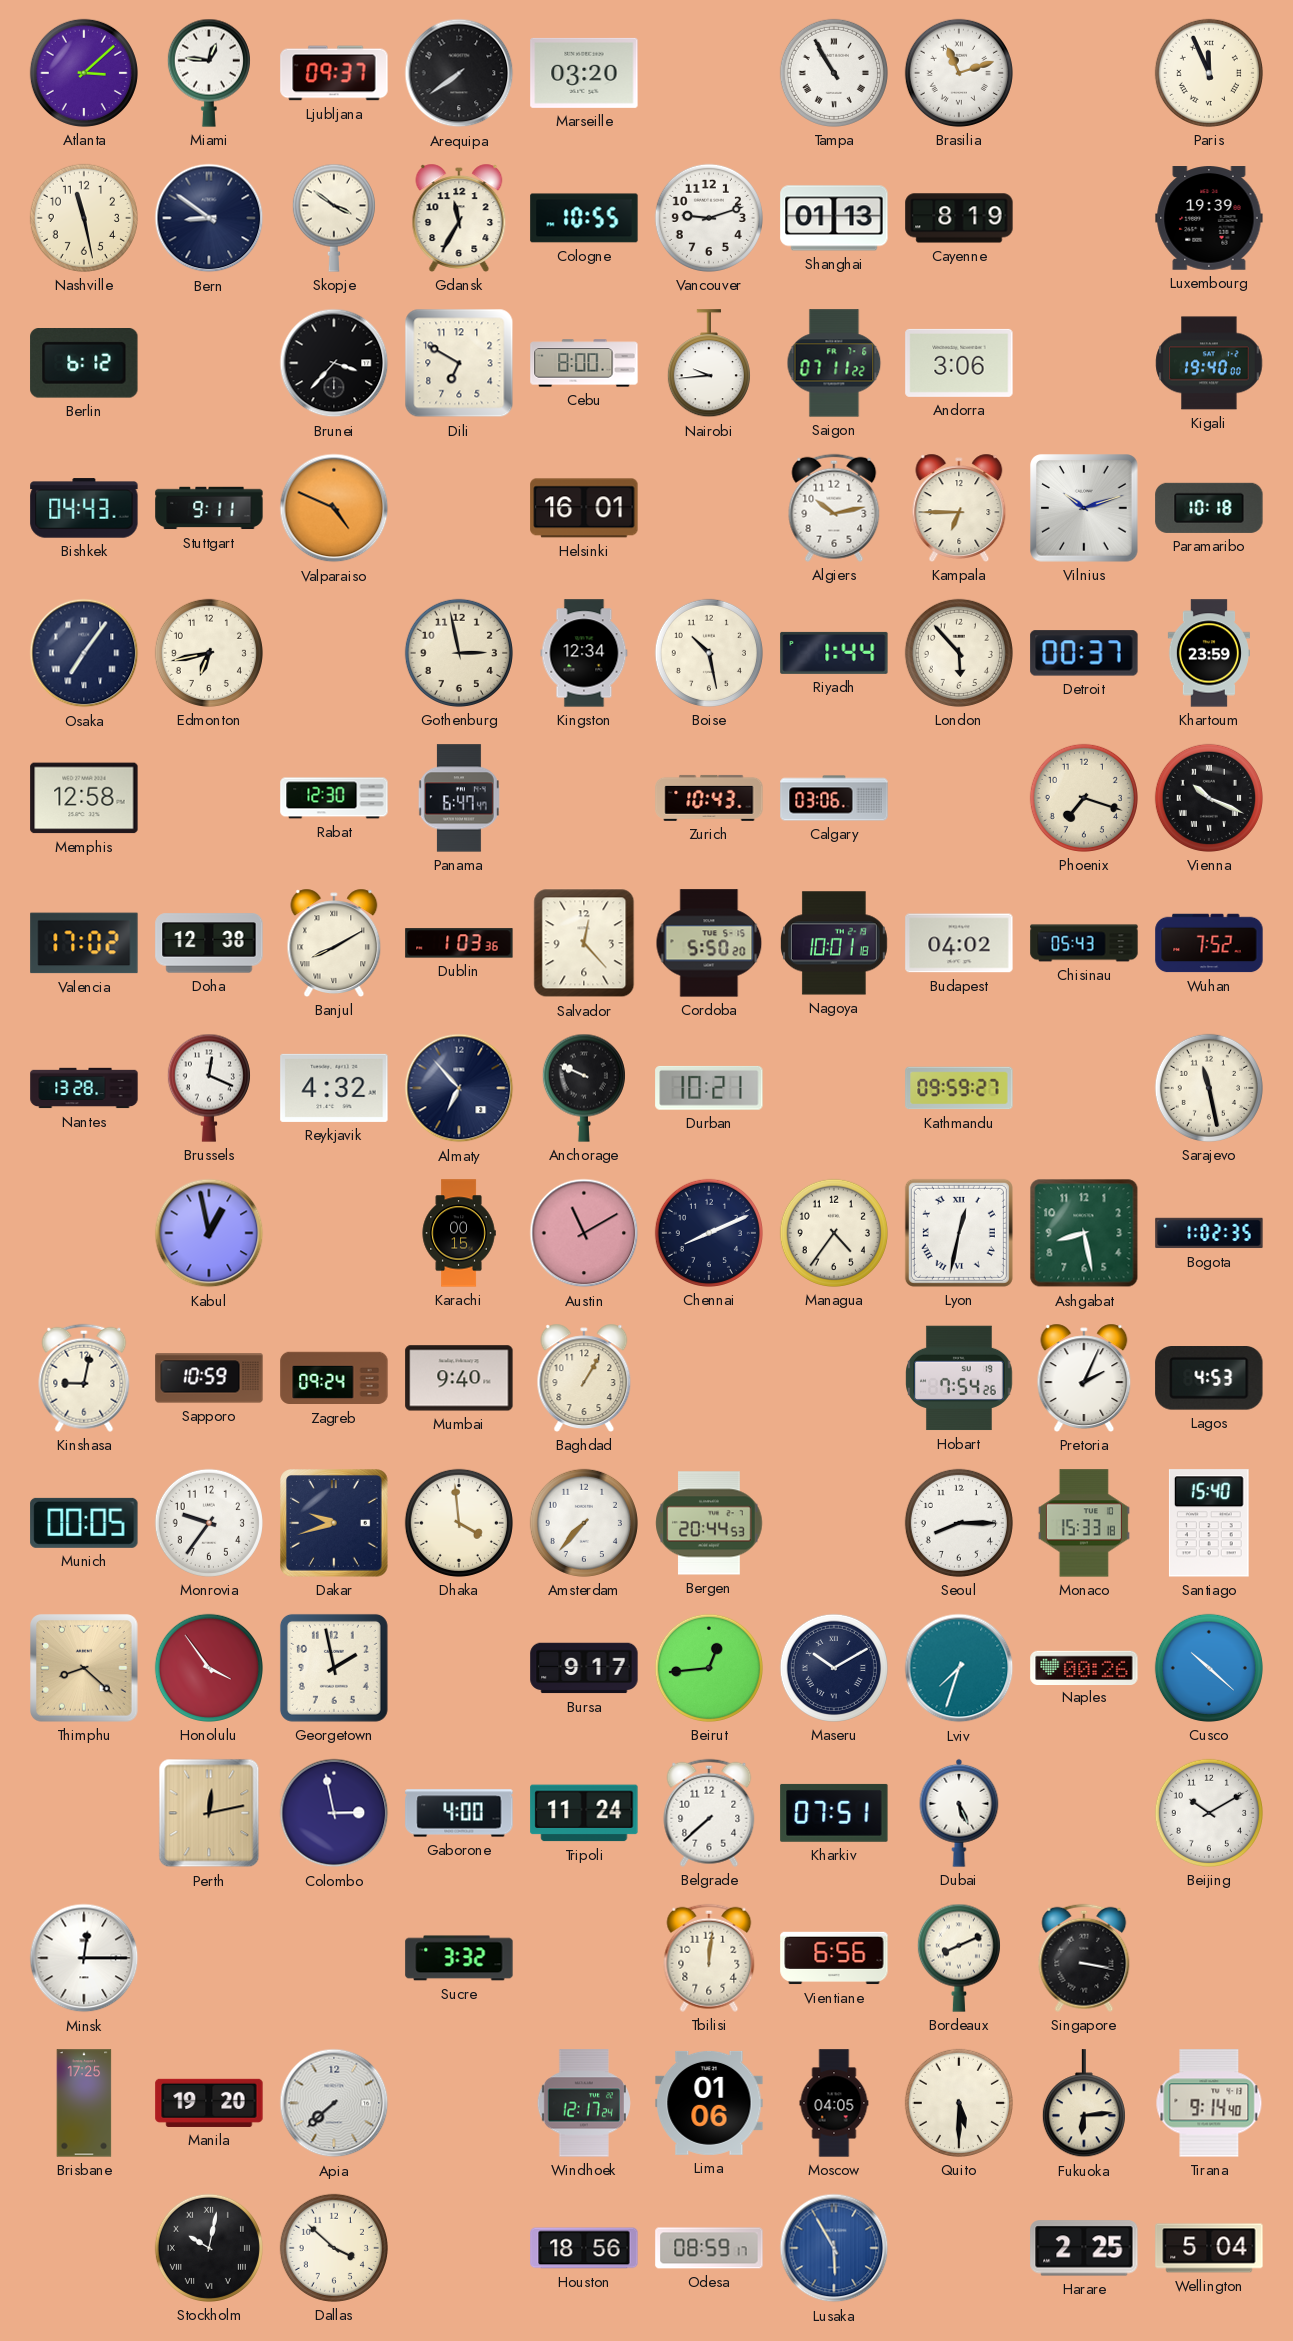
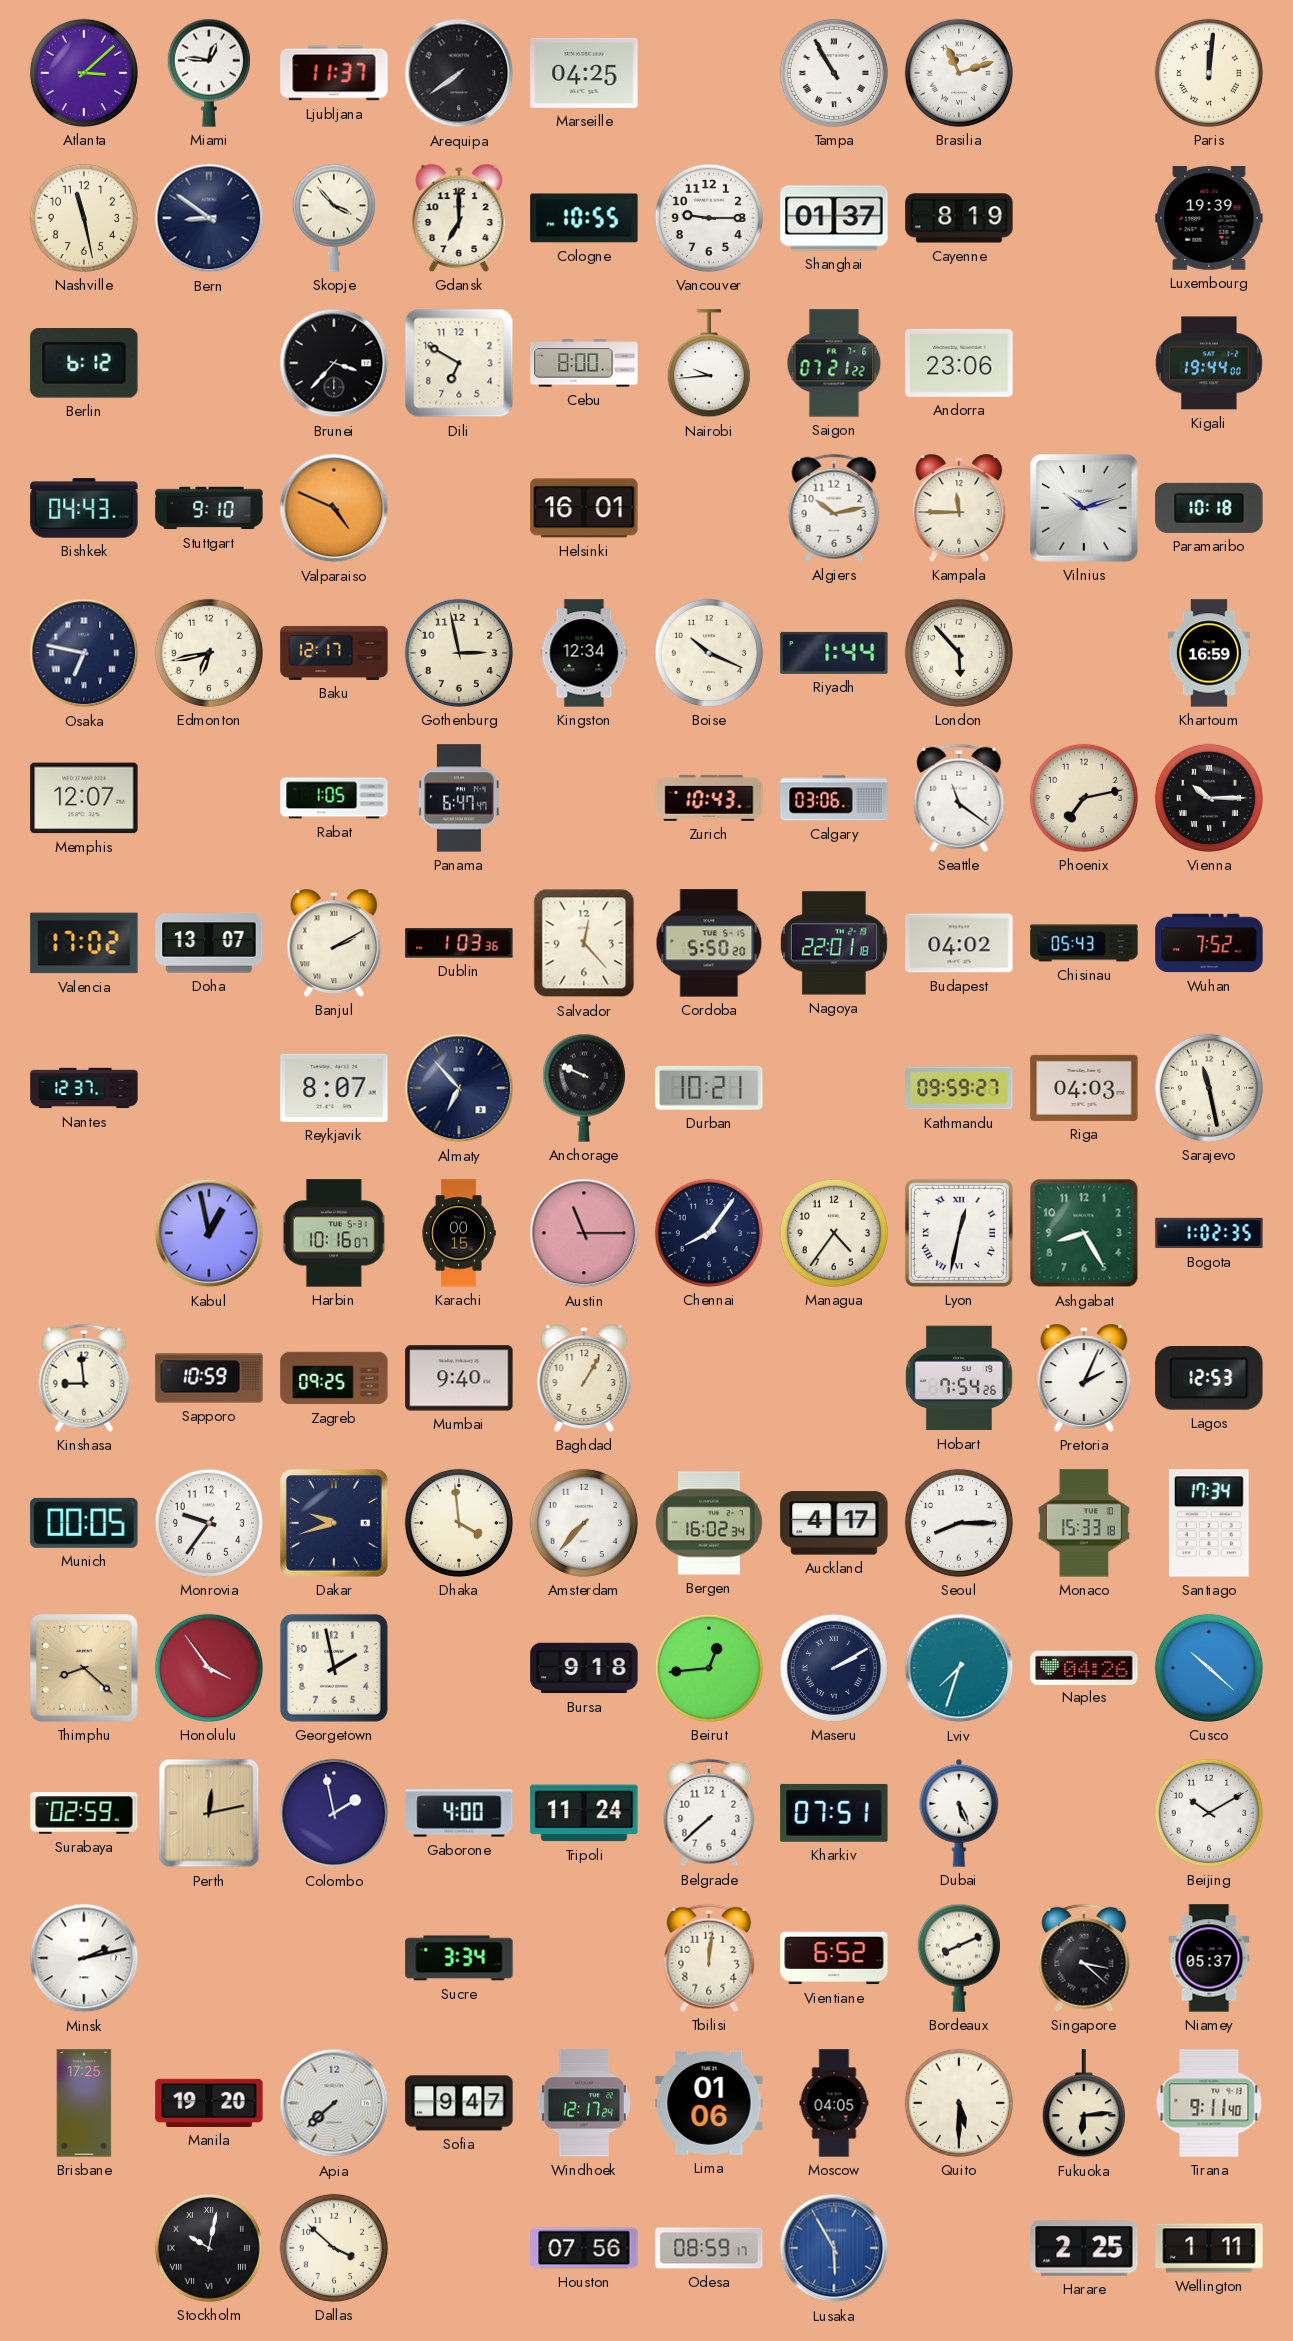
Ljubljana: 09:37 -> 11:37
Marseille: 03:20 -> 04:25
Paris: 11:56 -> 12:01
Skopje: 3:51 -> 3:53
Gdansk: 11:35 -> 7:00
Vancouver: 9:12 -> 9:15
Shanghai: 01:13 -> 01:37
Saigon: 07:11 -> 07:21
Andorra: 3:06 -> 23:06
Kigali: 19:40 -> 19:44
Stuttgart: 9:11 -> 9:10
Kampala: 6:45 -> 11:45
Osaka: 7:06 -> 6:47
Baku: none -> 12:17
Boise: 10:28 -> 10:19
Detroit: 00:37 -> none
Khartoum: 23:59 -> 16:59
Memphis: 12:58 -> 12:07
Rabat: 12:30 -> 1:05
Seattle: none -> 11:21
Phoenix: 7:18 -> 7:13
Vienna: 10:19 -> 10:15
Doha: 12:38 -> 13:07
Banjul: 8:10 -> 2:10
Nagoya: 10:01 -> 22:01
Nantes: 13:28 -> 12:37
Brussels: 12:19 -> none
Reykjavik: 4:32 -> 8:07
Riga: none -> 04:03
Harbin: none -> 10:16
Austin: 11:10 -> 11:15
Chennai: 8:11 -> 8:06
Ashgabat: 8:28 -> 8:25
Kinshasa: 9:02 -> 8:59
Zagreb: 09:24 -> 09:25
Lagos: 4:53 -> 12:53
Bergen: 20:44 -> 16:02
Auckland: none -> 4:17
Santiago: 15:40 -> 17:34
Bursa: 9:17 -> 9:18
Maseru: 10:10 -> 2:10
Naples: 00:26 -> 04:26
Surabaya: none -> 02:59
Colombo: 2:58 -> 1:58
Minsk: 12:15 -> 2:13
Sucre: 3:32 -> 3:34
Vientiane: 6:56 -> 6:52
Singapore: 3:17 -> 3:22
Niamey: none -> 05:37
Sofia: none -> 9:47
Tirana: 9:14 -> 9:11
Houston: 18:56 -> 07:56
Wellington: 5:04 -> 1:11
